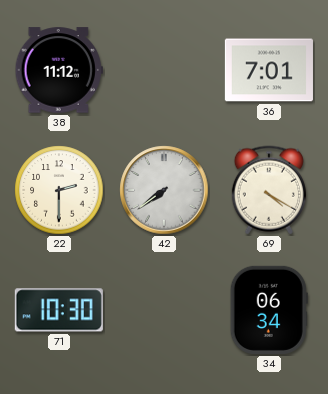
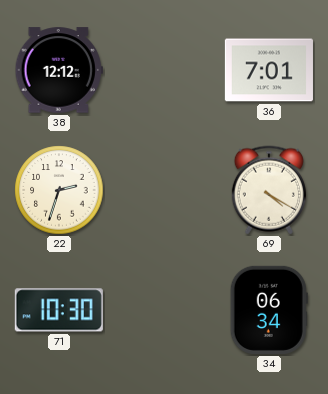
38: 11:12 -> 12:12
22: 2:30 -> 2:33
42: 7:39 -> none
